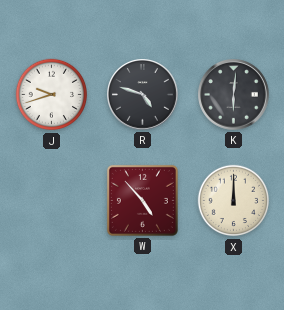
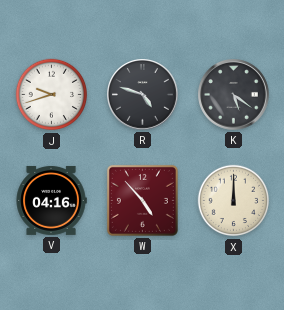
K: 6:01 -> 5:21
V: none -> 04:16
